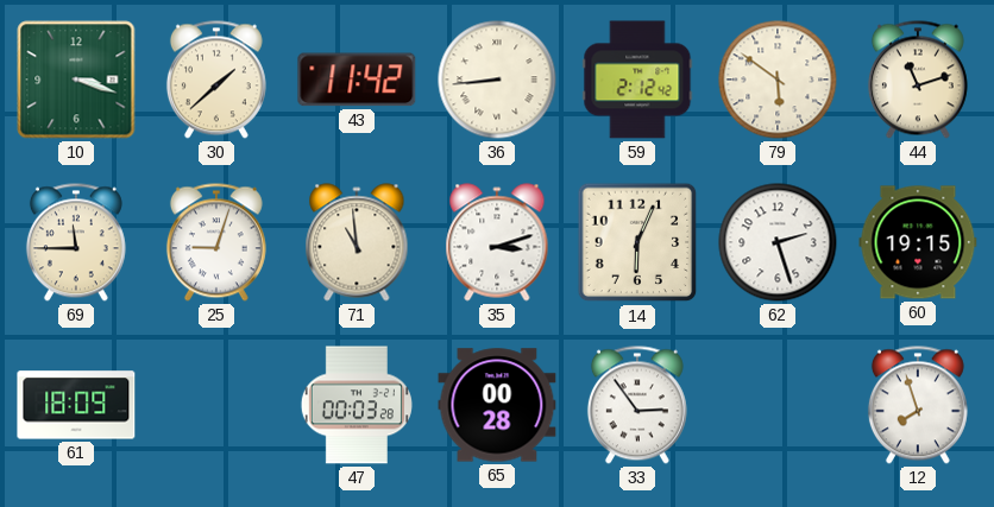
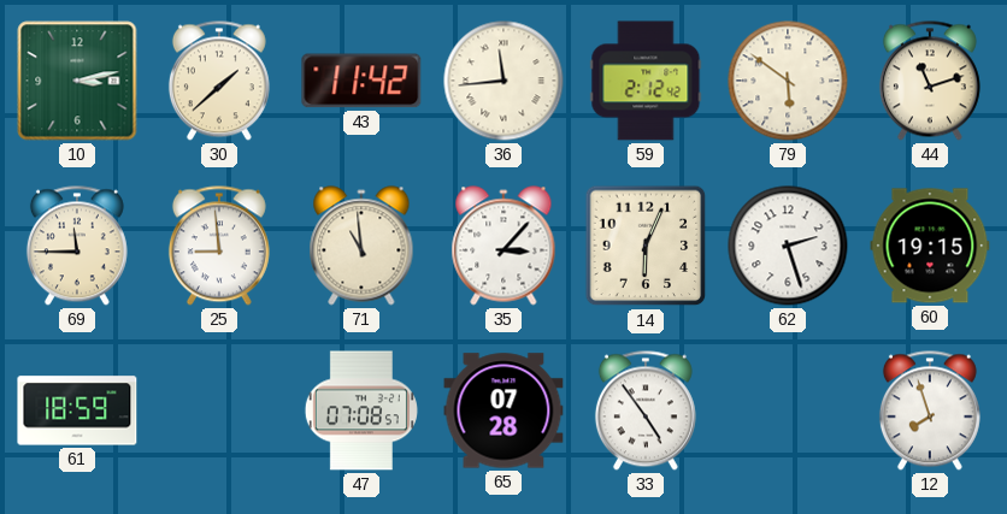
10: 3:18 -> 3:13
36: 8:44 -> 11:44
25: 9:03 -> 8:59
35: 3:12 -> 3:07
61: 18:09 -> 18:59
47: 00:03 -> 07:08
65: 00:28 -> 07:28
33: 2:54 -> 4:54
